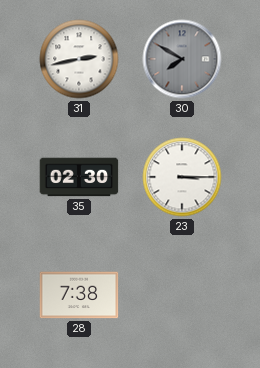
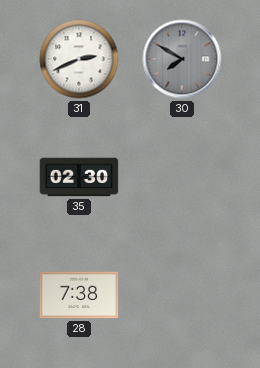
31: 2:43 -> 2:41
23: 3:15 -> none
